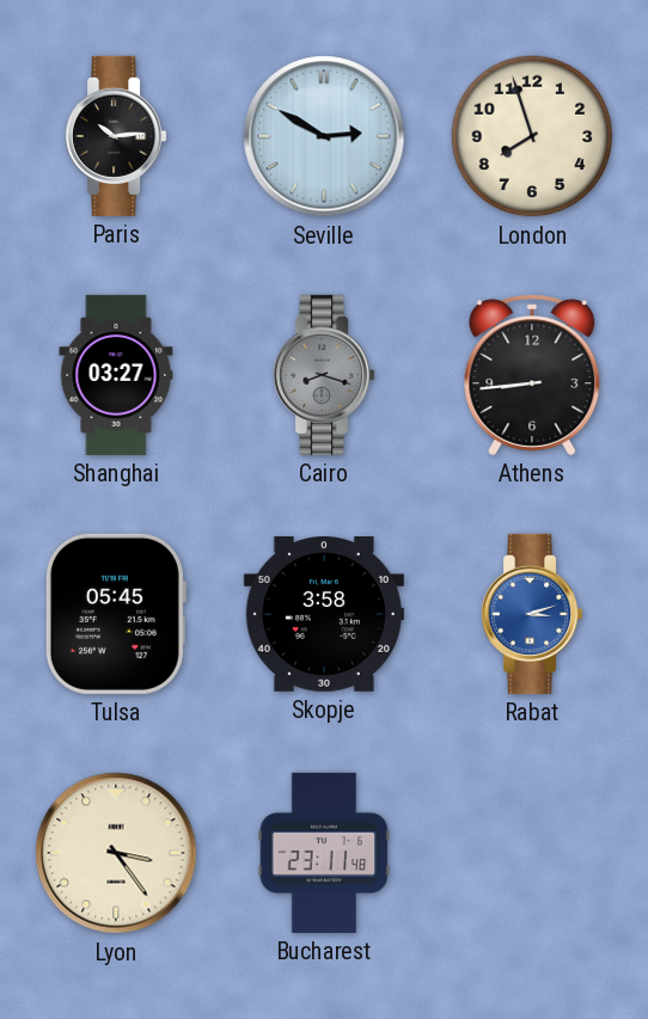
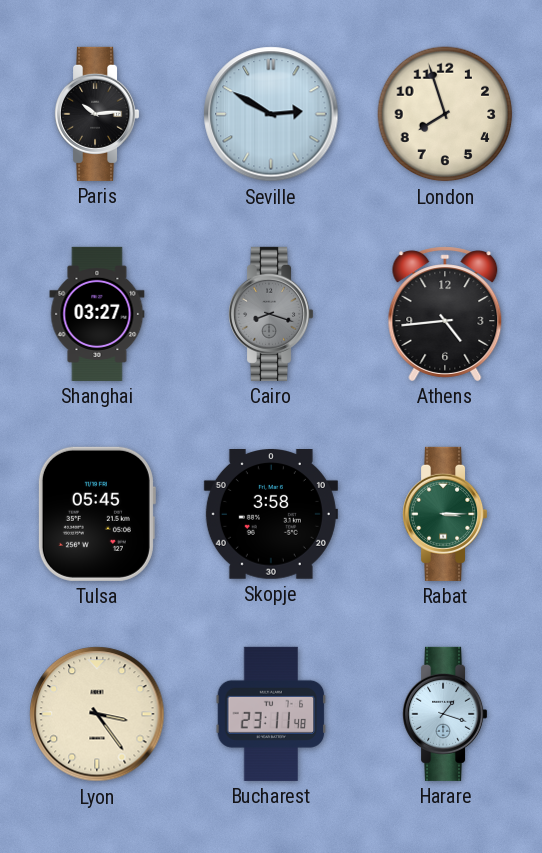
Athens: 8:44 -> 4:44
Rabat: 3:12 -> 3:15
Rabat dial: blue -> green
Harare: none -> 1:18
